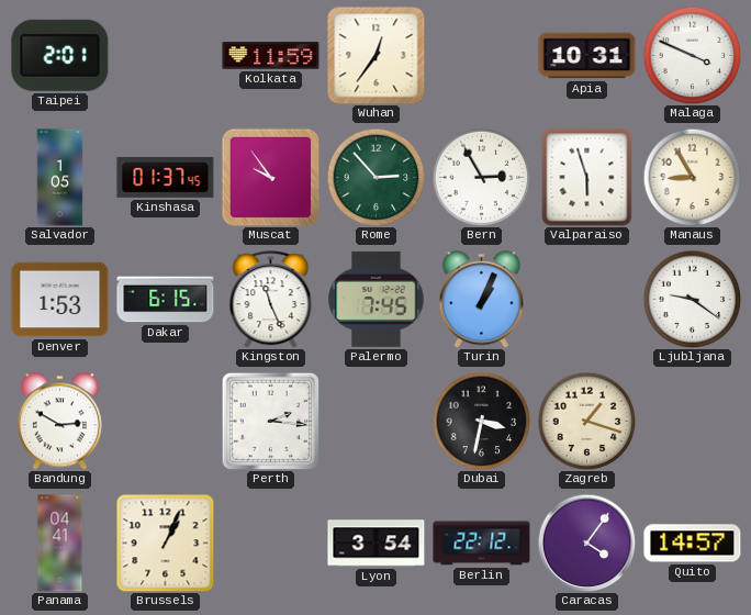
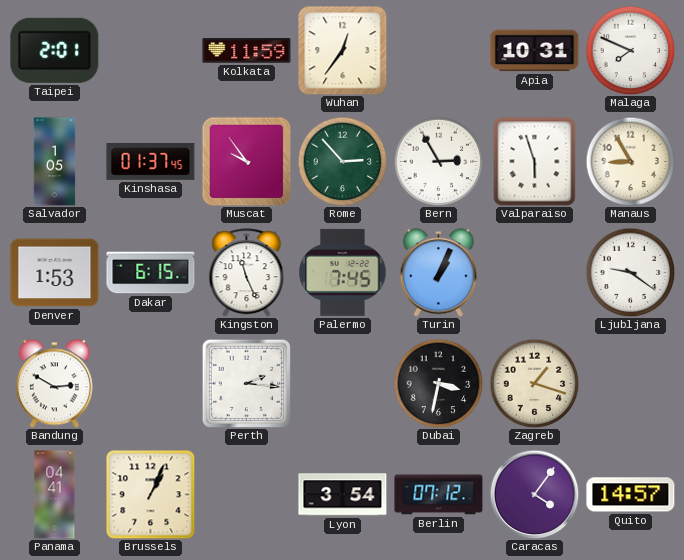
Malaga: 3:49 -> 7:49
Berlin: 22:12 -> 07:12
